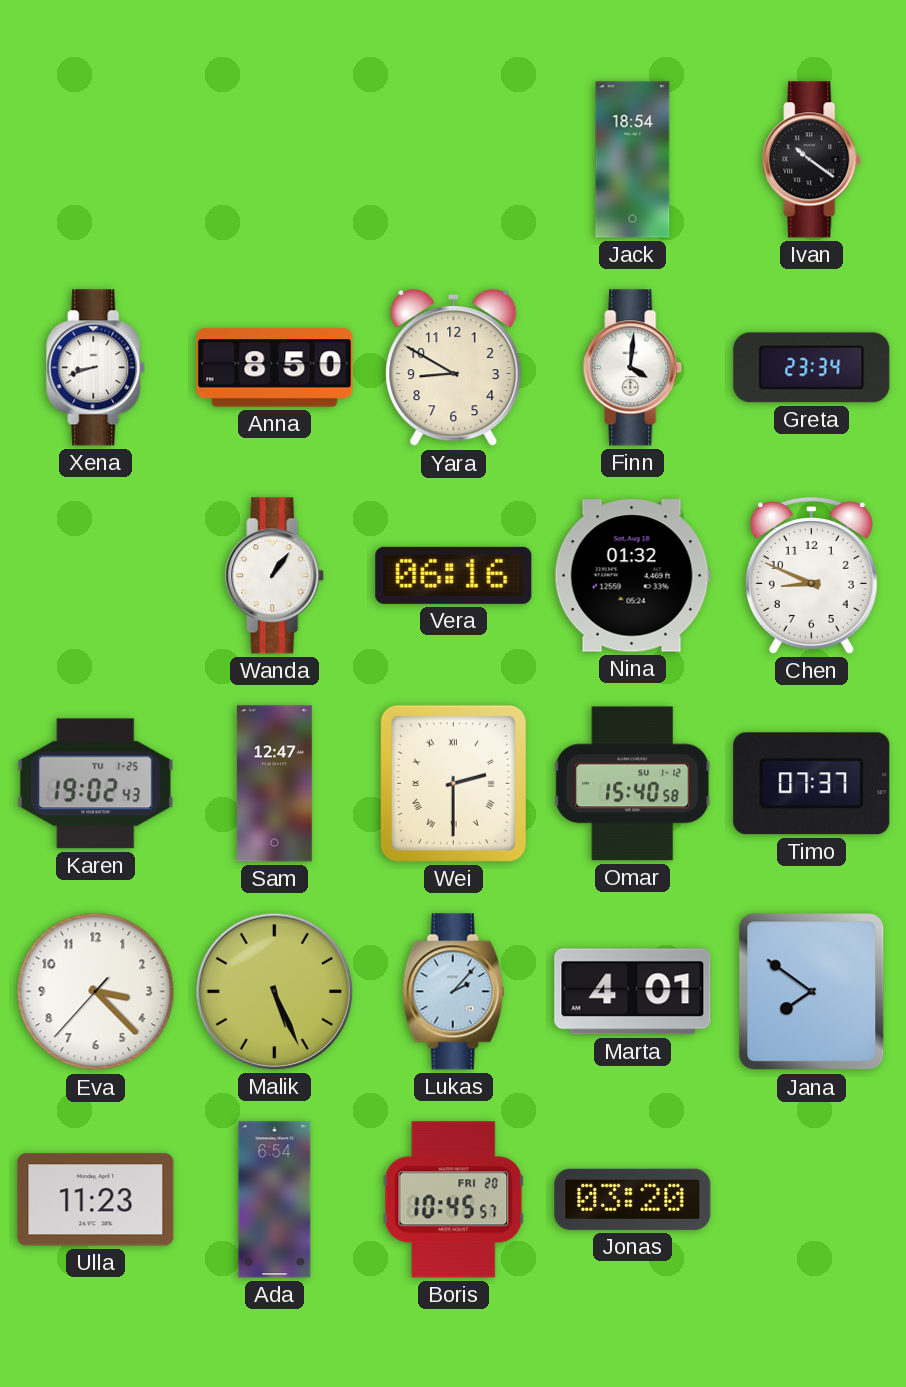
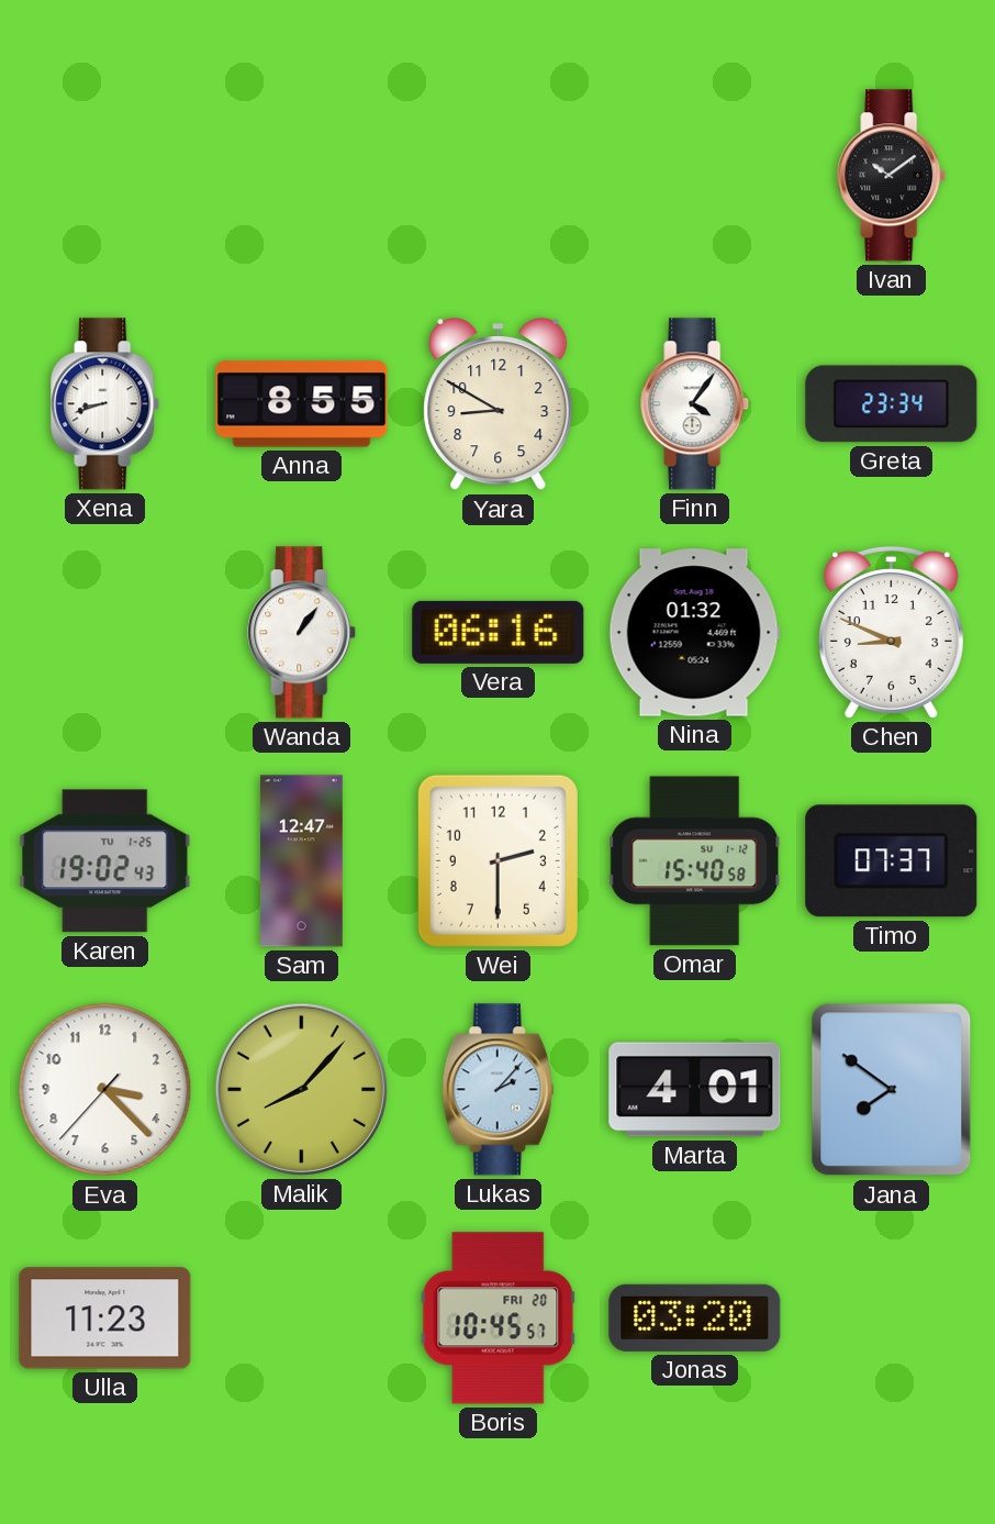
Jack: 18:54 -> none
Ivan: 10:21 -> 10:09
Anna: 8:50 -> 8:55
Finn: 4:01 -> 4:06
Wei numerals: Roman -> Arabic
Malik: 5:26 -> 8:07
Ada: 6:54 -> none
